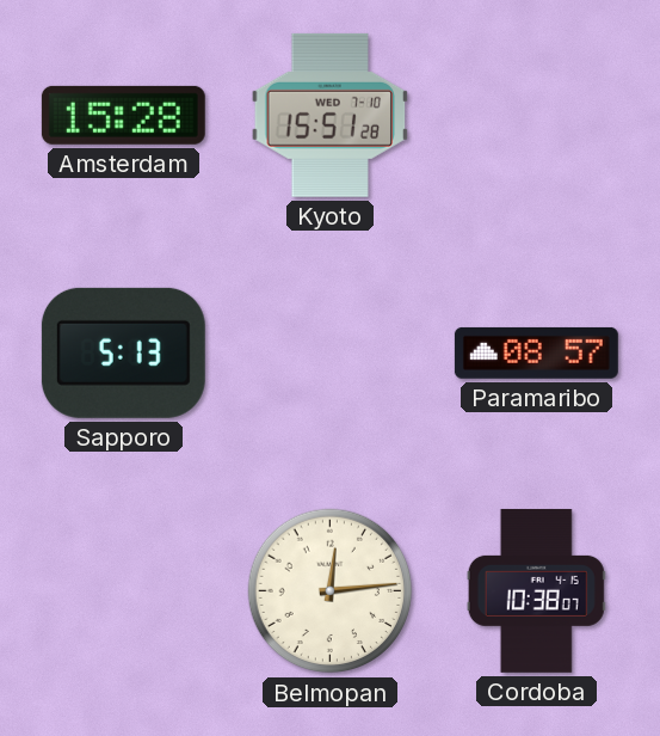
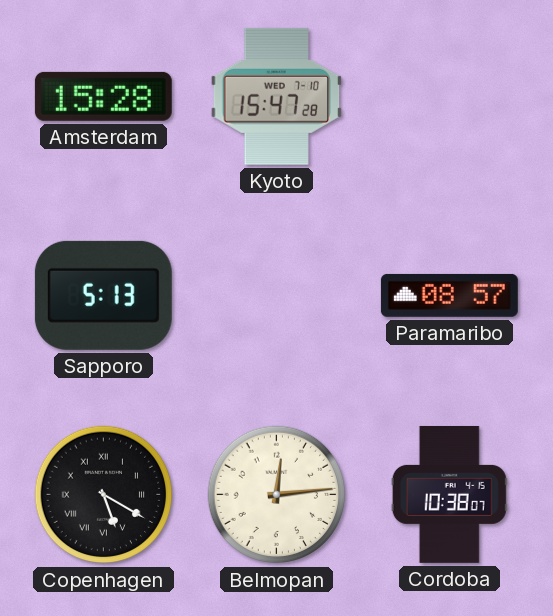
Kyoto: 15:51 -> 15:47
Copenhagen: none -> 5:20
